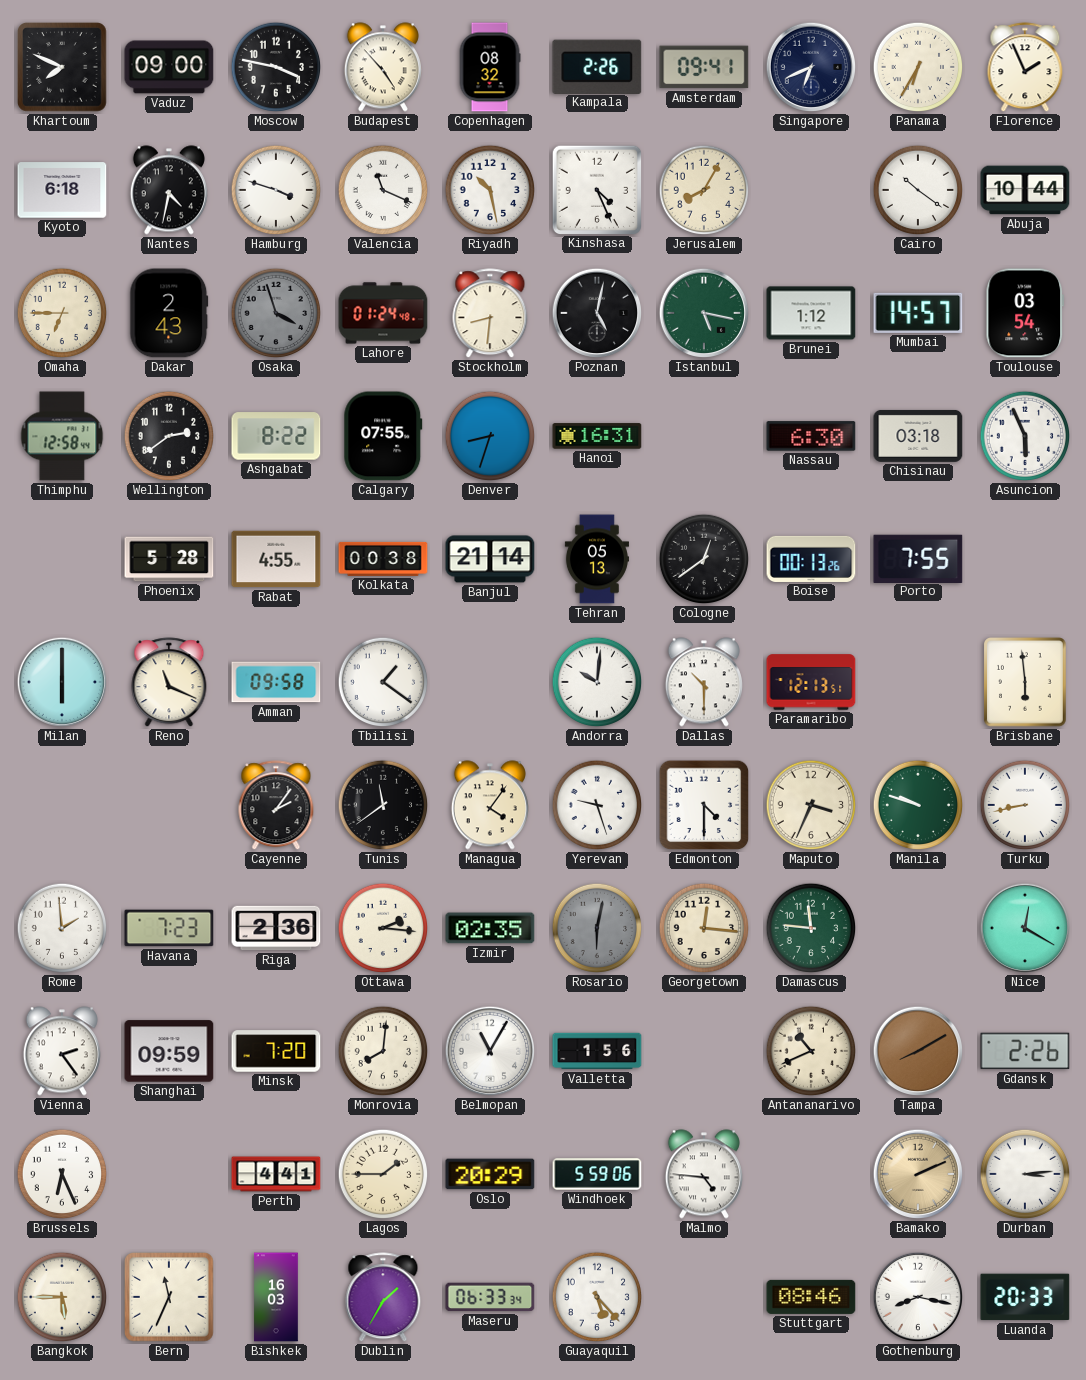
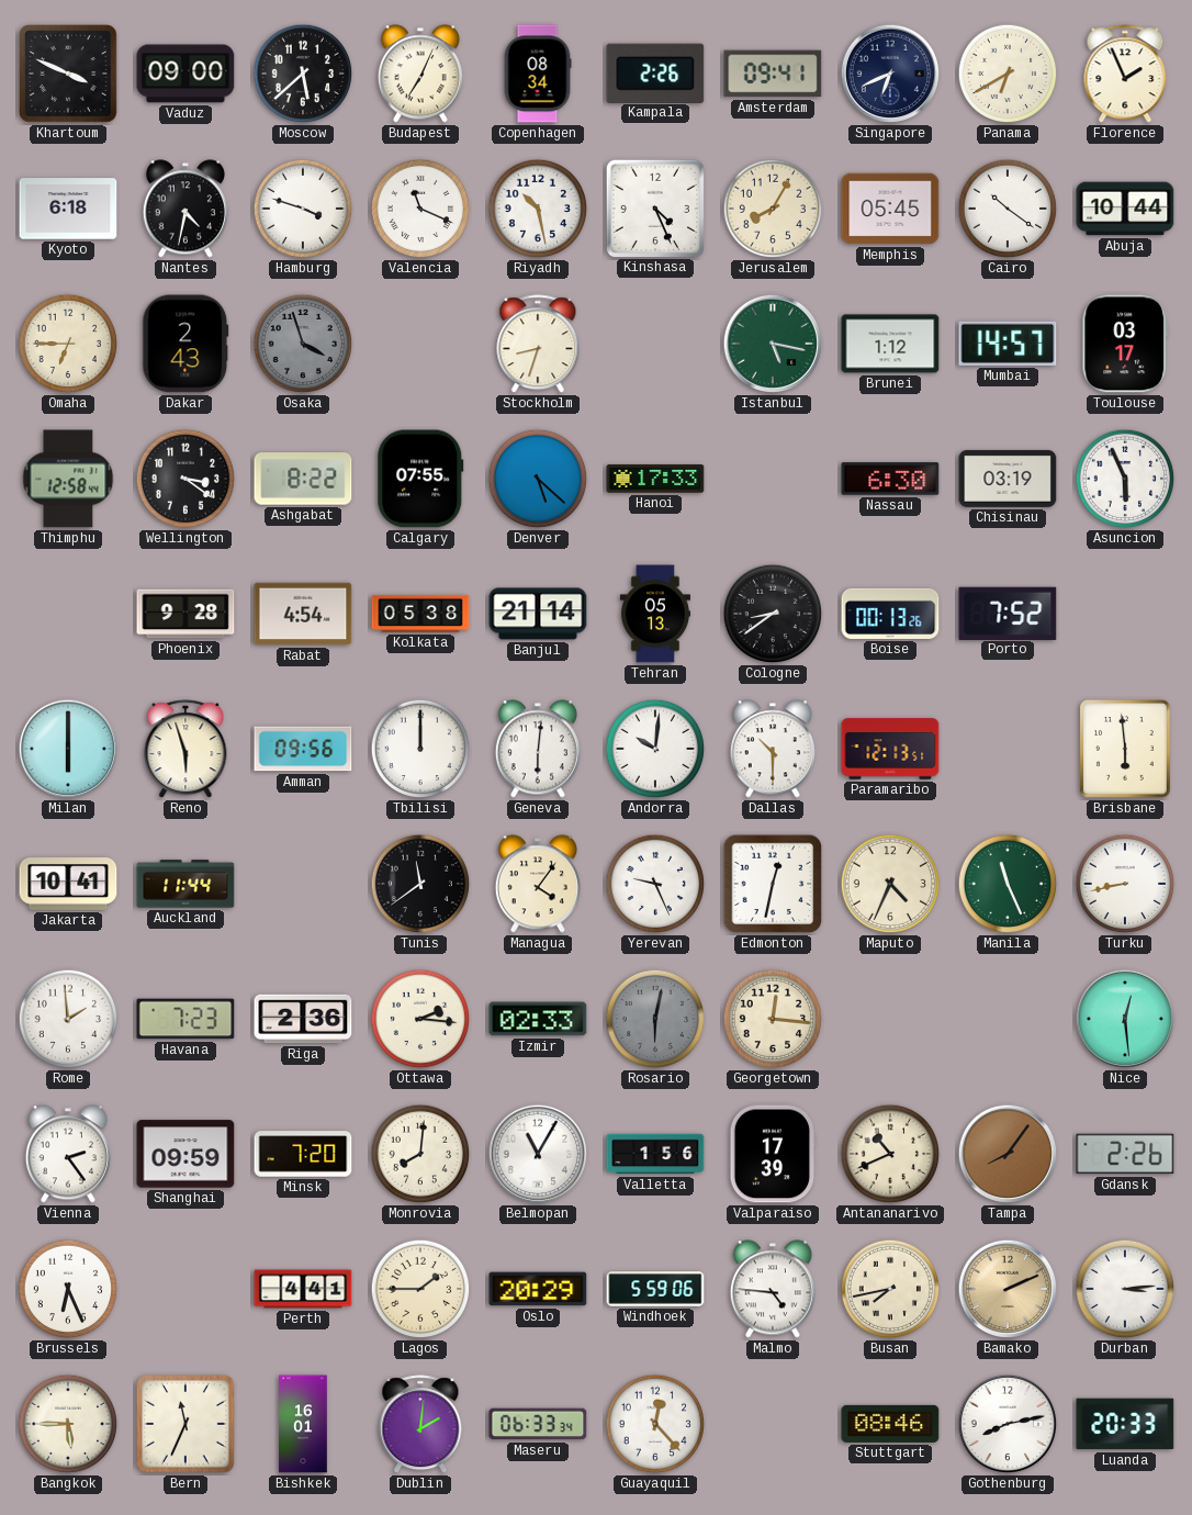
Khartoum: 7:49 -> 3:49
Moscow: 3:47 -> 5:38
Budapest: 4:53 -> 7:04
Copenhagen: 08:32 -> 08:34
Panama: 6:35 -> 6:40
Memphis: none -> 05:45
Lahore: 01:24 -> none
Stockholm: 8:31 -> 8:33
Poznan: 5:02 -> none
Toulouse: 03:54 -> 03:17
Wellington: 2:39 -> 3:21
Denver: 8:33 -> 5:22
Hanoi: 16:31 -> 17:33
Chisinau: 03:18 -> 03:19
Phoenix: 5:28 -> 9:28
Rabat: 4:55 -> 4:54
Kolkata: 00:38 -> 05:38
Cologne: 12:39 -> 8:39
Porto: 7:55 -> 7:52
Reno: 11:19 -> 5:57
Amman: 09:58 -> 09:56
Tbilisi: 1:21 -> 12:00
Geneva: none -> 6:01
Jakarta: none -> 10:41
Auckland: none -> 11:44
Cayenne: 2:06 -> none
Yerevan: 9:27 -> 9:26
Edmonton: 4:30 -> 12:32
Maputo: 3:34 -> 4:34
Manila: 9:48 -> 11:26
Izmir: 02:35 -> 02:33
Damascus: 11:46 -> none
Nice: 12:20 -> 12:29
Valparaiso: none -> 17:39
Tampa: 8:10 -> 8:06
Busan: none -> 7:43
Bishkek: 16:03 -> 16:01
Dublin: 1:35 -> 2:01
Guayaquil: 5:23 -> 12:23
Gothenburg: 8:17 -> 8:13
